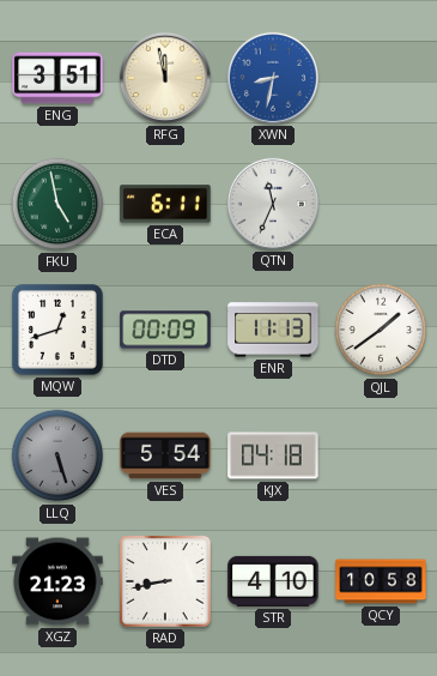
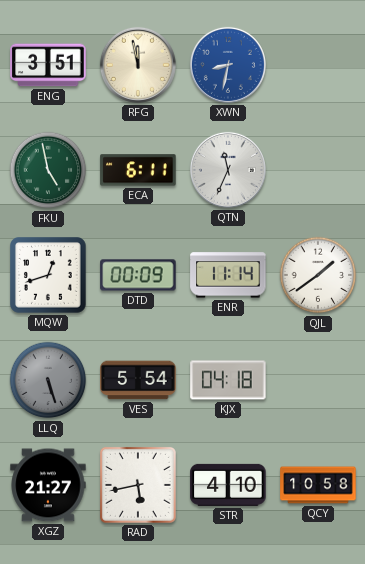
ENR: 11:13 -> 11:14
XGZ: 21:23 -> 21:27
RAD: 8:43 -> 5:43
